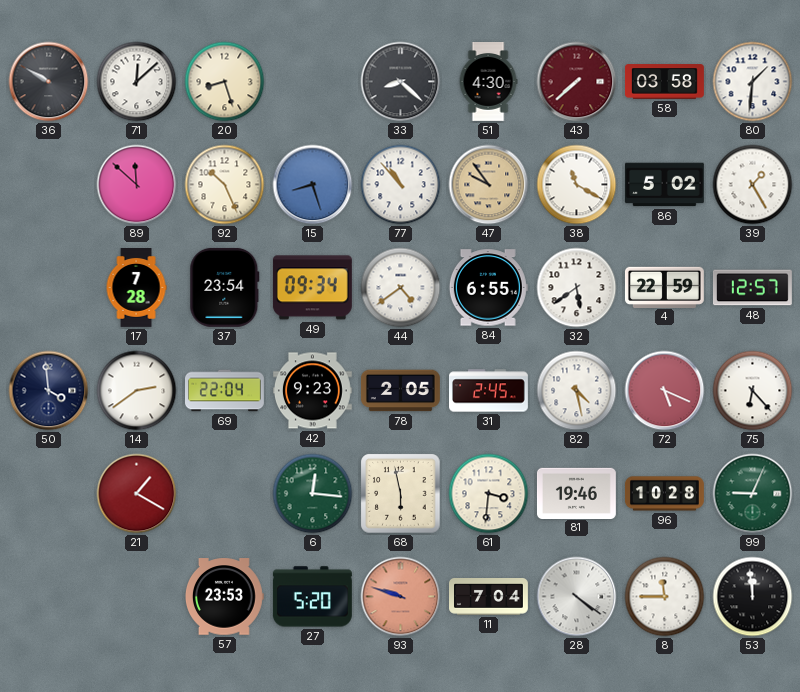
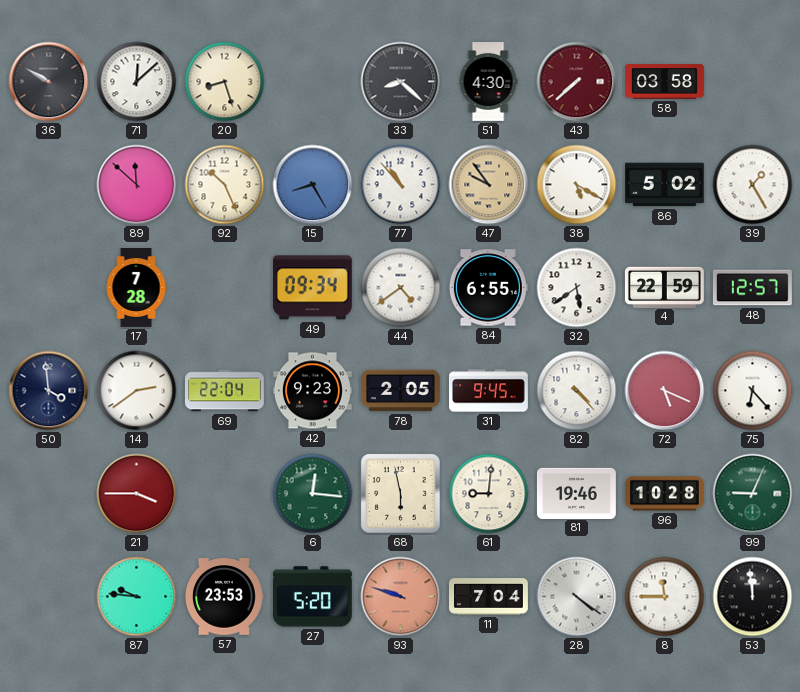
80: 1:31 -> none
15: 8:27 -> 8:25
38: 11:20 -> 5:20
37: 23:54 -> none
31: 2:45 -> 9:45
82: 4:28 -> 4:23
21: 1:20 -> 3:45
61: 3:31 -> 9:01
87: none -> 9:46
